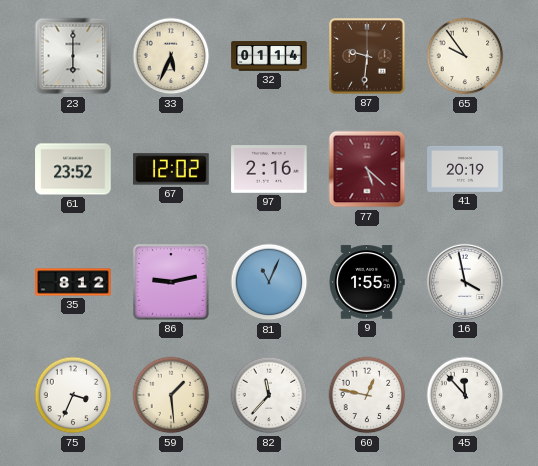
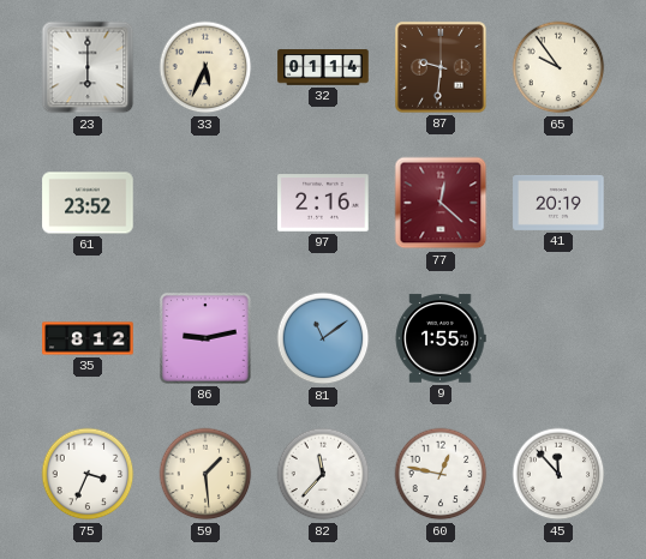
67: 12:02 -> none
77: 5:22 -> 12:22
81: 11:04 -> 11:09
16: 3:58 -> none
